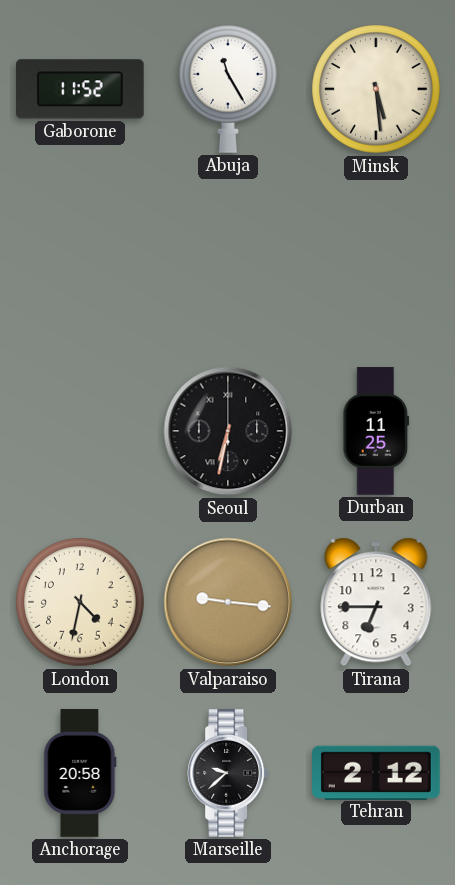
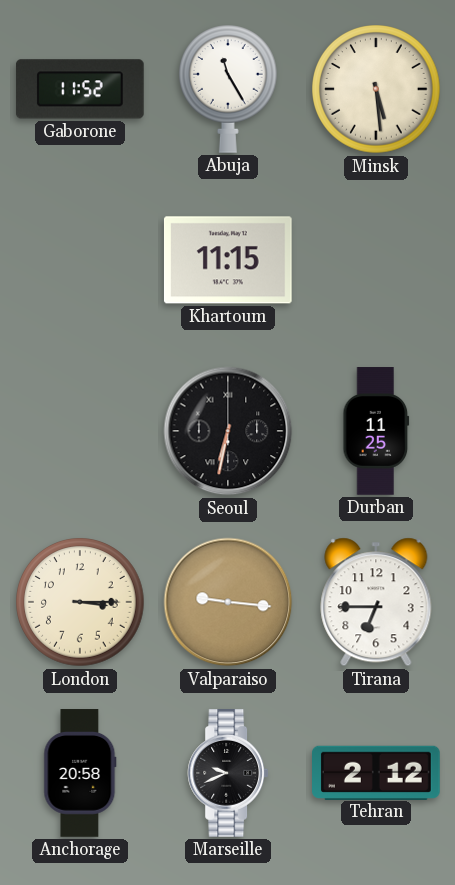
Khartoum: none -> 11:15
London: 4:32 -> 3:15
Marseille: 9:38 -> 9:41
